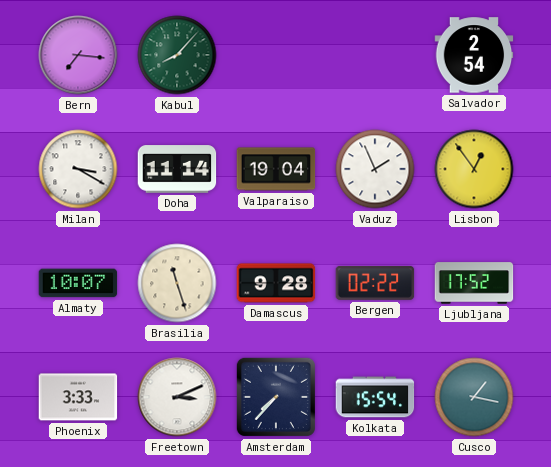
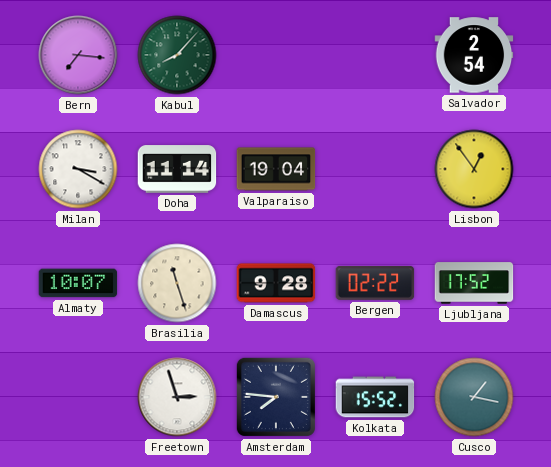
Vaduz: 1:56 -> none
Phoenix: 3:33 -> none
Freetown: 3:11 -> 2:57
Amsterdam: 7:37 -> 7:46
Kolkata: 15:54 -> 15:52
